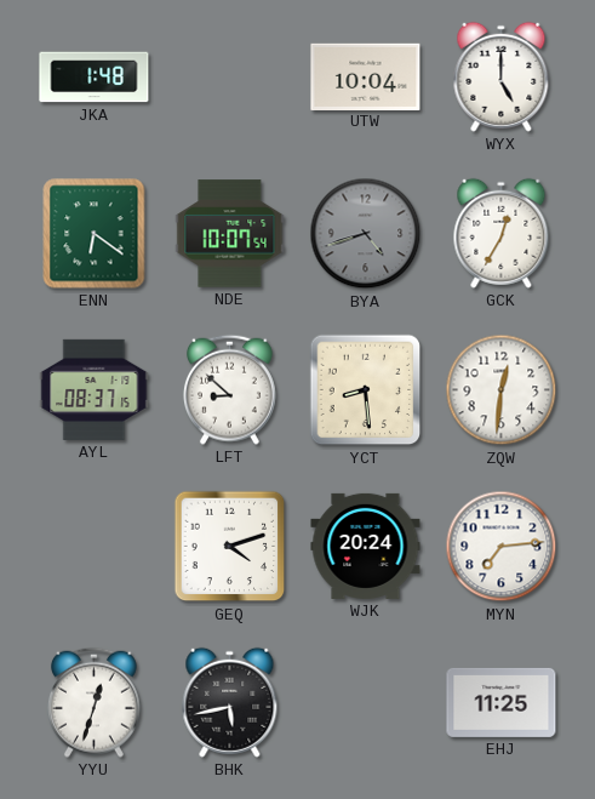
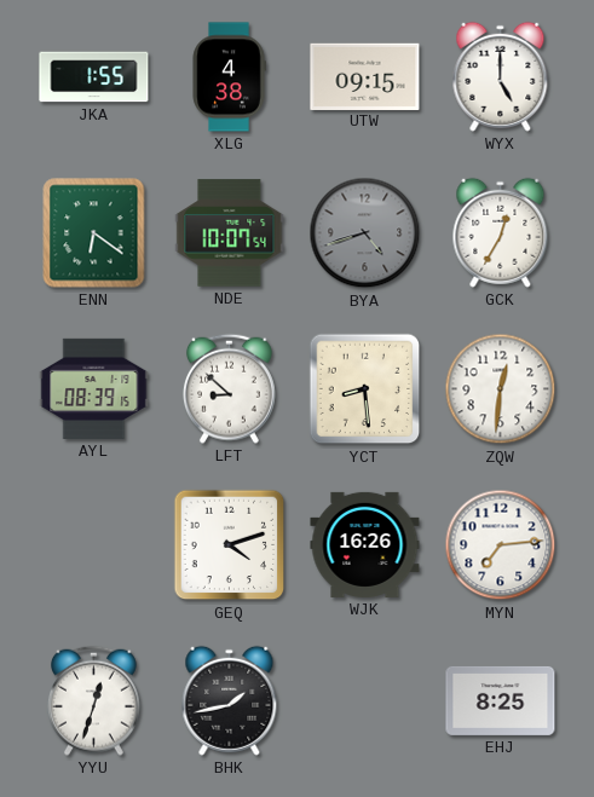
JKA: 1:48 -> 1:55
XLG: none -> 4:38
UTW: 10:04 -> 09:15
AYL: 08:37 -> 08:39
WJK: 20:24 -> 16:26
BHK: 5:43 -> 1:43
EHJ: 11:25 -> 8:25
